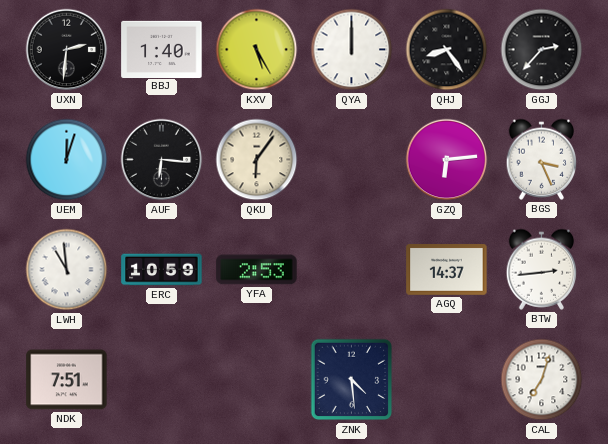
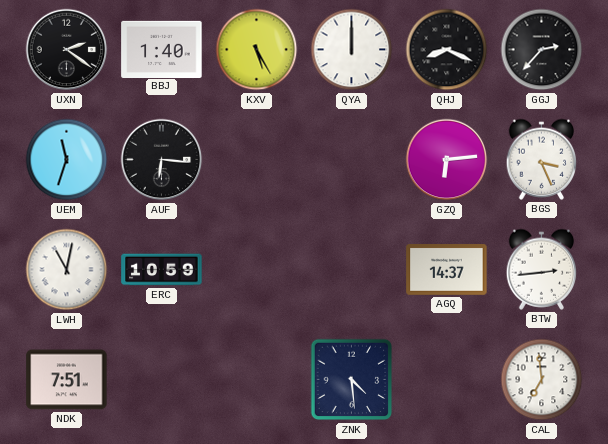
UXN: 2:31 -> 2:21
QHJ: 8:24 -> 8:19
UEM: 12:03 -> 11:33
QKU: 6:06 -> none
LWH: 10:59 -> 11:02
YFA: 2:53 -> none
CAL: 7:03 -> 6:59
